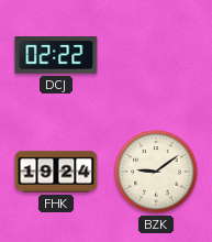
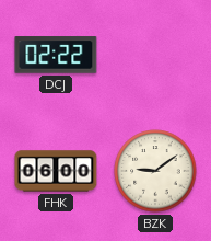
FHK: 19:24 -> 06:00
